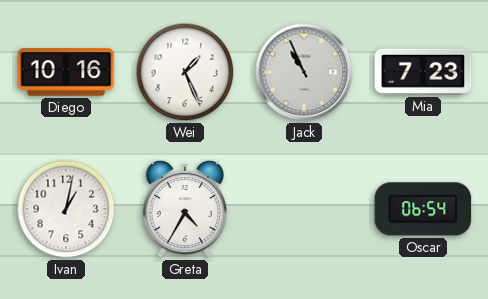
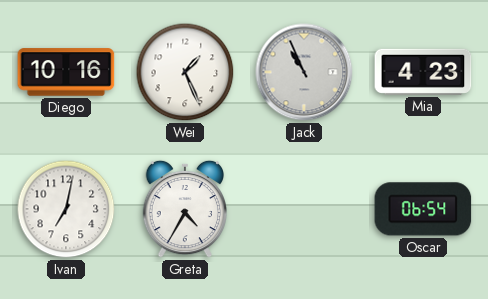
Mia: 7:23 -> 4:23
Ivan: 1:02 -> 7:02
